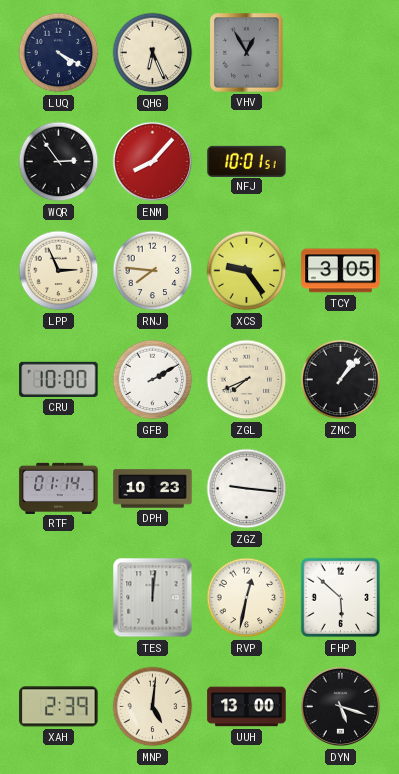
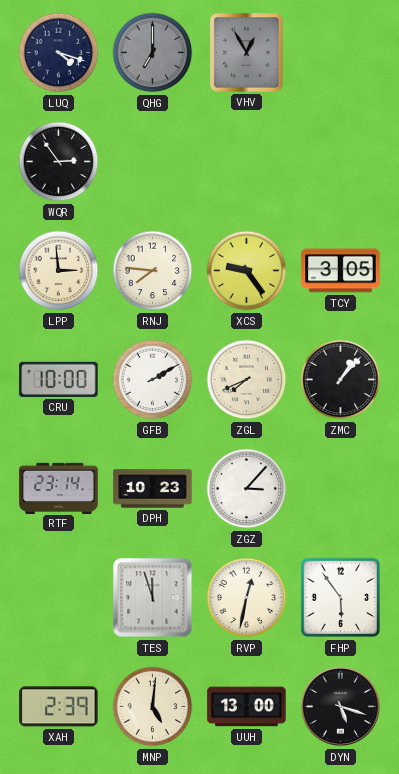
LUQ: 4:20 -> 4:18
QHG: 6:26 -> 7:00
QHG dial: cream -> grey
ENM: 8:07 -> none
NFJ: 10:01 -> none
LPP: 2:56 -> 2:59
RTF: 01:14 -> 23:14
ZGZ: 9:16 -> 3:07
TES: 12:01 -> 11:57
FHP: 5:52 -> 5:54
